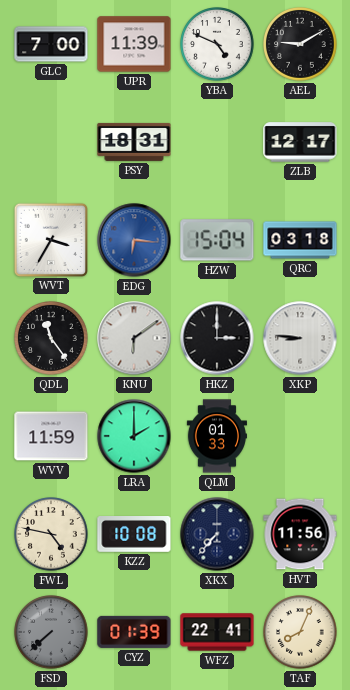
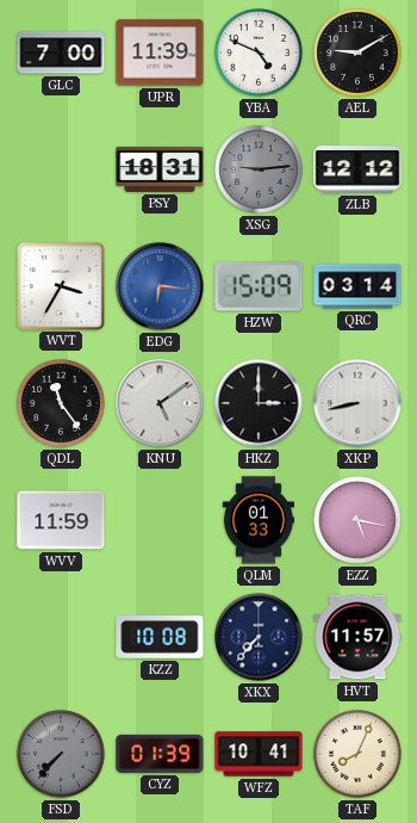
XSG: none -> 9:14
ZLB: 12:17 -> 12:12
HZW: 15:04 -> 15:09
QRC: 03:18 -> 03:14
KNU: 6:09 -> 5:09
XKP: 8:46 -> 8:43
LRA: 2:00 -> none
EZZ: none -> 5:17
FWL: 4:47 -> none
HVT: 11:56 -> 11:57
FSD: 7:38 -> 7:37
WFZ: 22:41 -> 10:41
